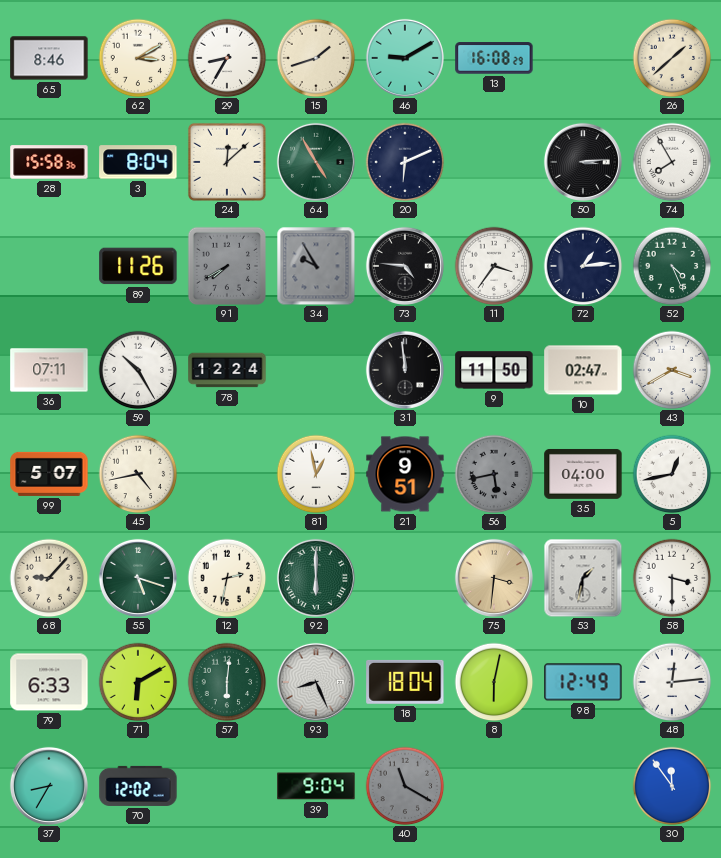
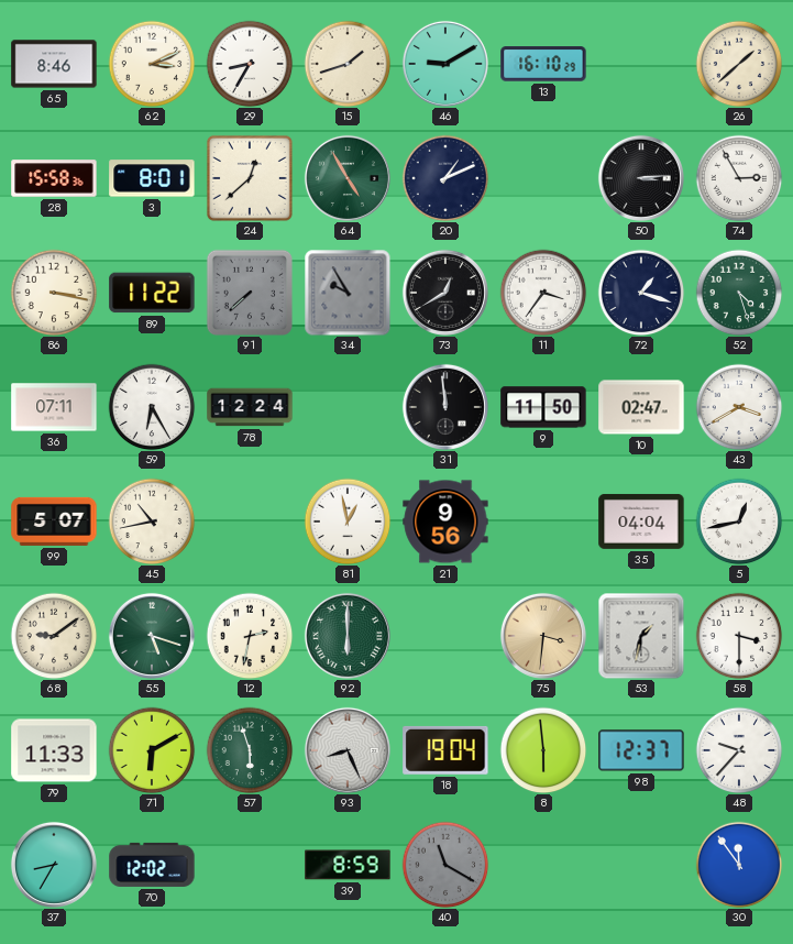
62: 3:10 -> 3:11
13: 16:08 -> 16:10
3: 8:04 -> 8:01
24: 12:08 -> 12:38
20: 6:11 -> 1:11
74: 7:55 -> 2:55
86: none -> 3:17
89: 11:26 -> 11:22
91: 7:40 -> 7:38
73: 4:46 -> 12:40
72: 1:14 -> 1:18
52: 4:26 -> 4:27
59: 10:25 -> 6:25
45: 4:43 -> 10:43
21: 9:51 -> 9:56
56: 5:43 -> none
35: 04:00 -> 04:04
68: 9:07 -> 9:09
79: 6:33 -> 11:33
57: 6:01 -> 5:57
18: 18:04 -> 19:04
8: 6:02 -> 5:59
98: 12:49 -> 12:37
48: 12:14 -> 9:37
39: 9:04 -> 8:59
